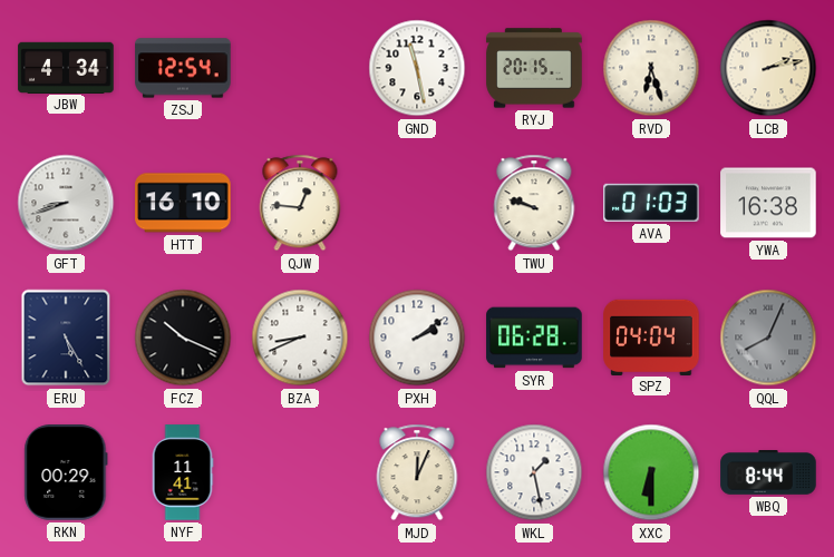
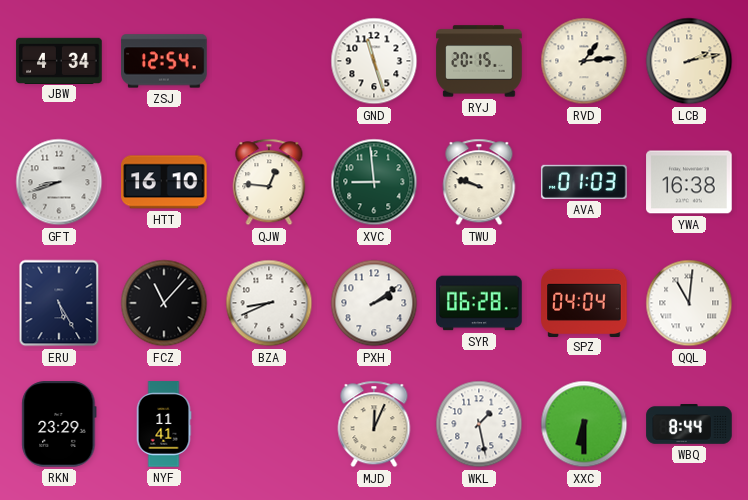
GND: 11:28 -> 11:27
RVD: 6:27 -> 1:14
XVC: none -> 8:59
FCZ: 10:19 -> 11:07
QQL: 8:04 -> 11:01
QQL dial: grey -> white
RKN: 00:29 -> 23:29
